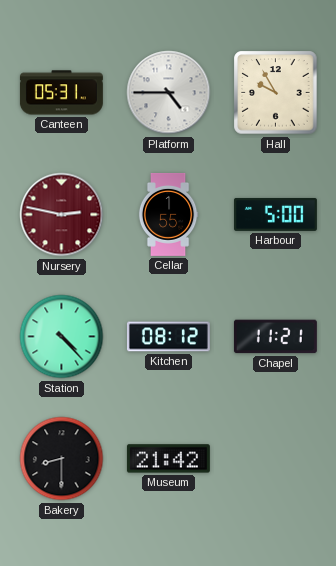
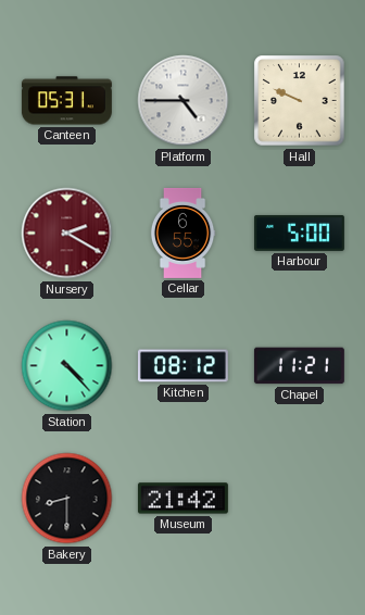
Hall: 9:55 -> 9:49
Nursery: 2:47 -> 2:20
Cellar: 1:55 -> 6:55
